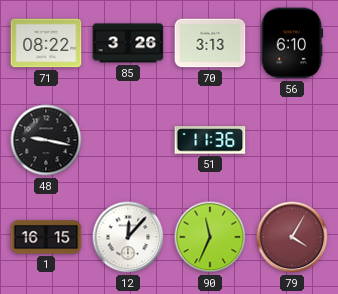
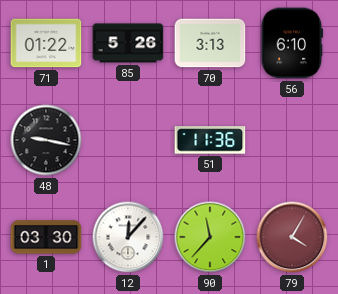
71: 08:22 -> 01:22
85: 3:26 -> 5:26
1: 16:15 -> 03:30
90: 11:34 -> 11:37
